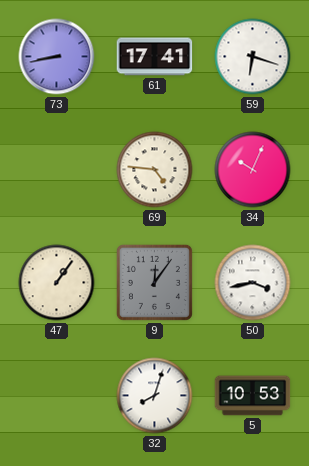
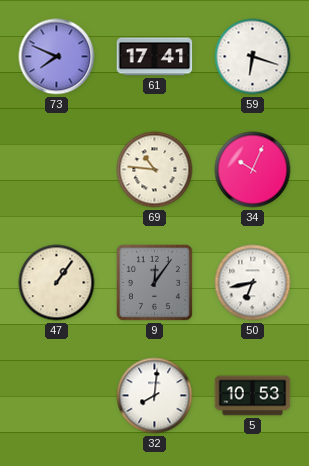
73: 8:43 -> 7:49
69: 4:46 -> 10:46
50: 3:43 -> 6:43
32: 8:03 -> 8:01
